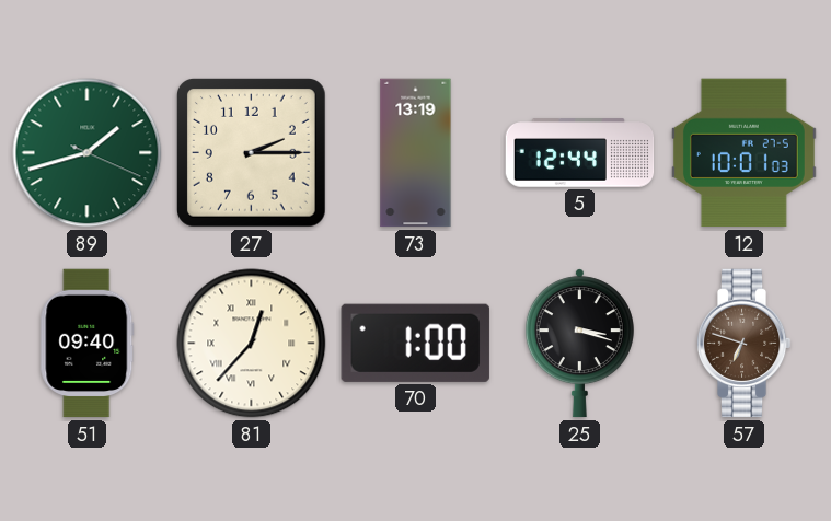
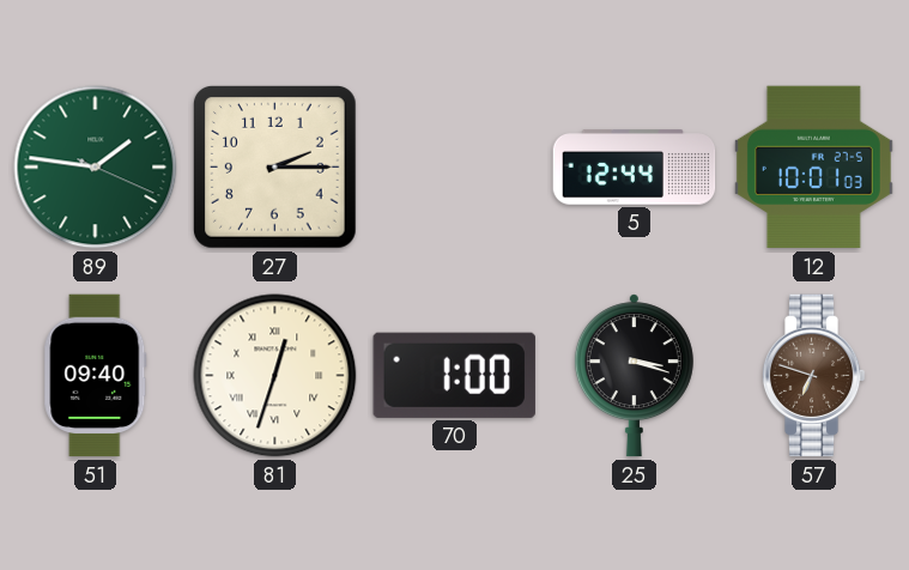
89: 1:42 -> 1:46
73: 13:19 -> none
81: 12:37 -> 12:33
